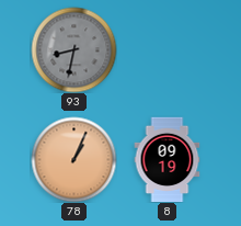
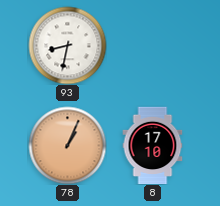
93 dial: grey -> white
8: 09:19 -> 17:10
